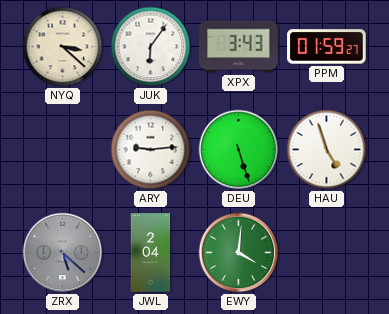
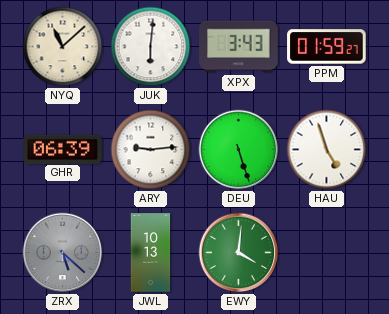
NYQ: 3:22 -> 11:08
JUK: 6:06 -> 6:01
GHR: none -> 06:39
JWL: 2:04 -> 10:13
